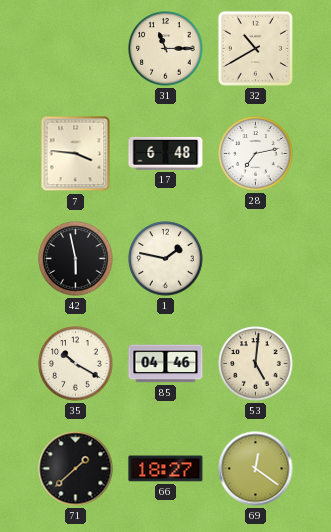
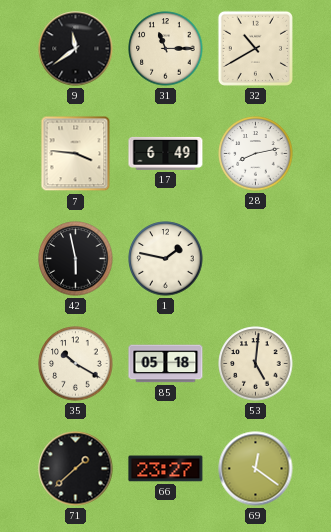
9: none -> 11:39
17: 6:48 -> 6:49
28: 7:13 -> 8:13
85: 04:46 -> 05:18
66: 18:27 -> 23:27
